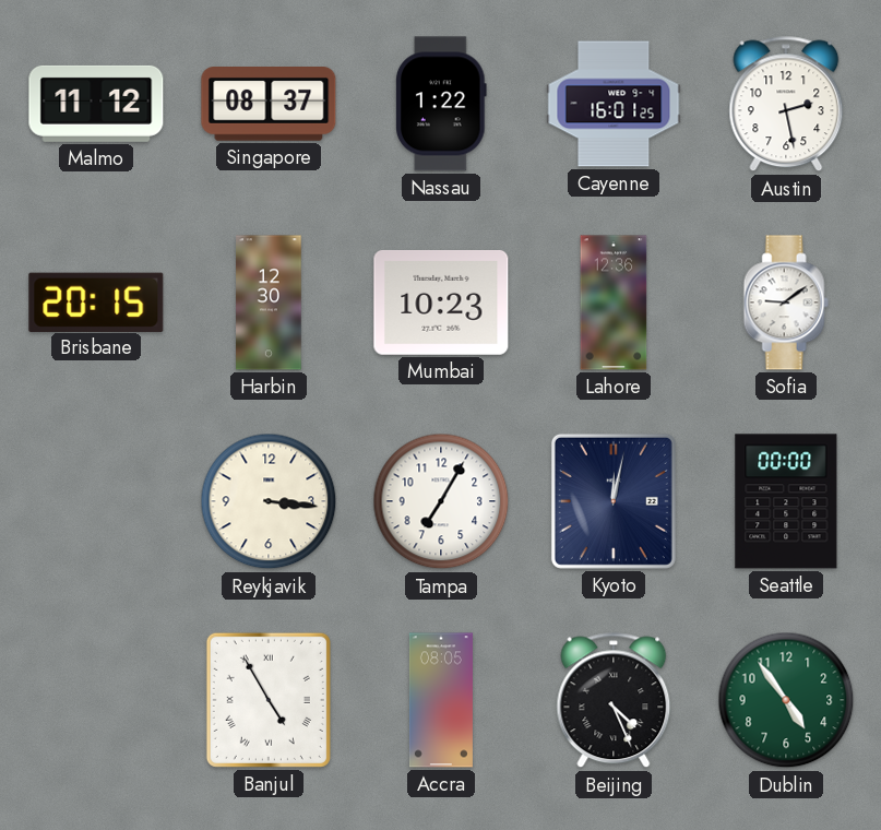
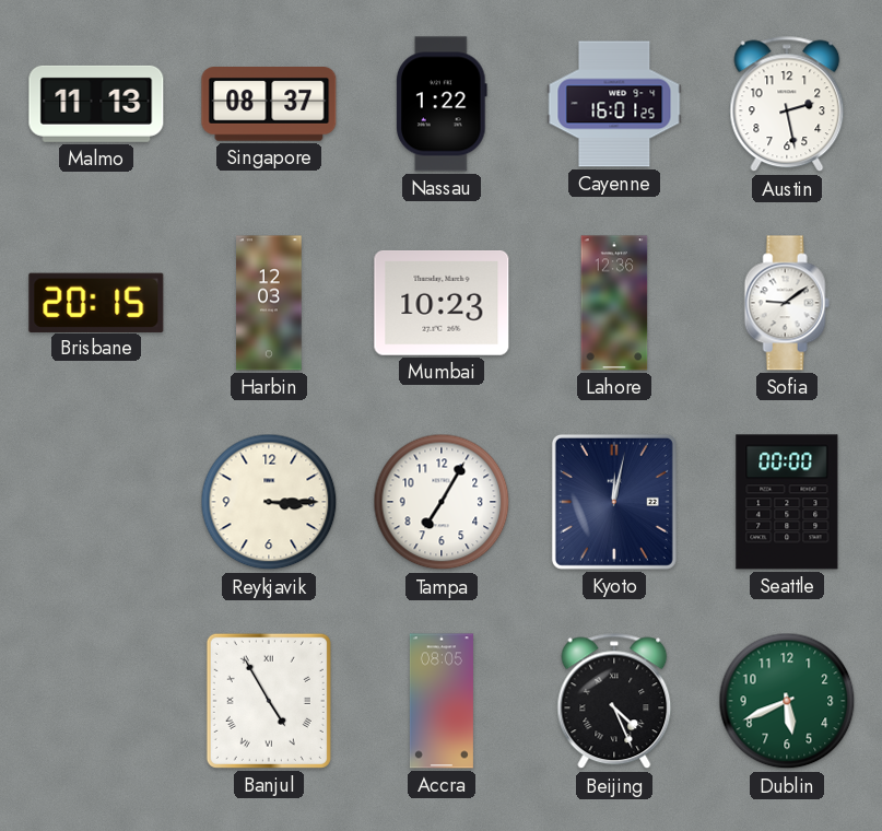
Malmo: 11:12 -> 11:13
Harbin: 12:30 -> 12:03
Reykjavik: 3:16 -> 3:15
Dublin: 4:54 -> 5:41
